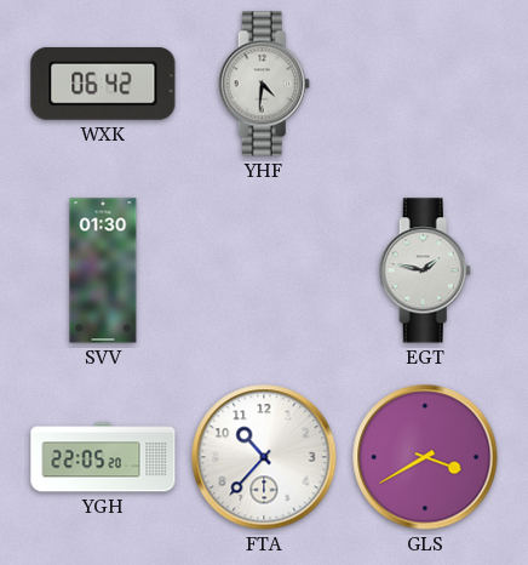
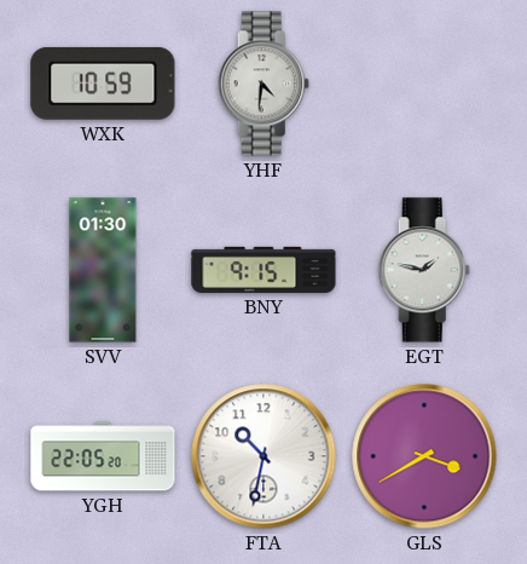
WXK: 06:42 -> 10:59
BNY: none -> 9:15
FTA: 10:37 -> 10:32
